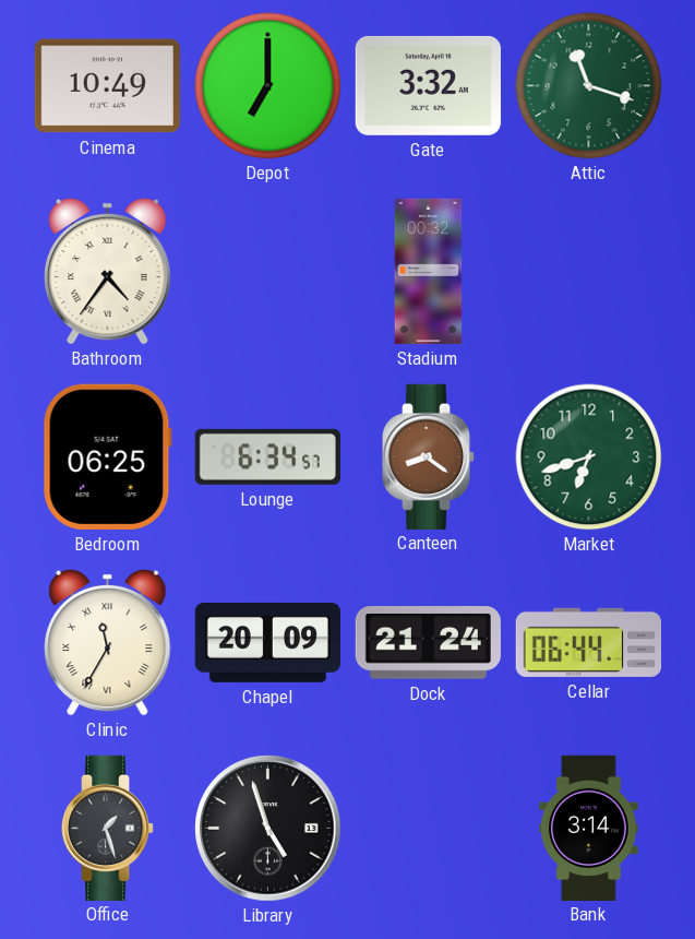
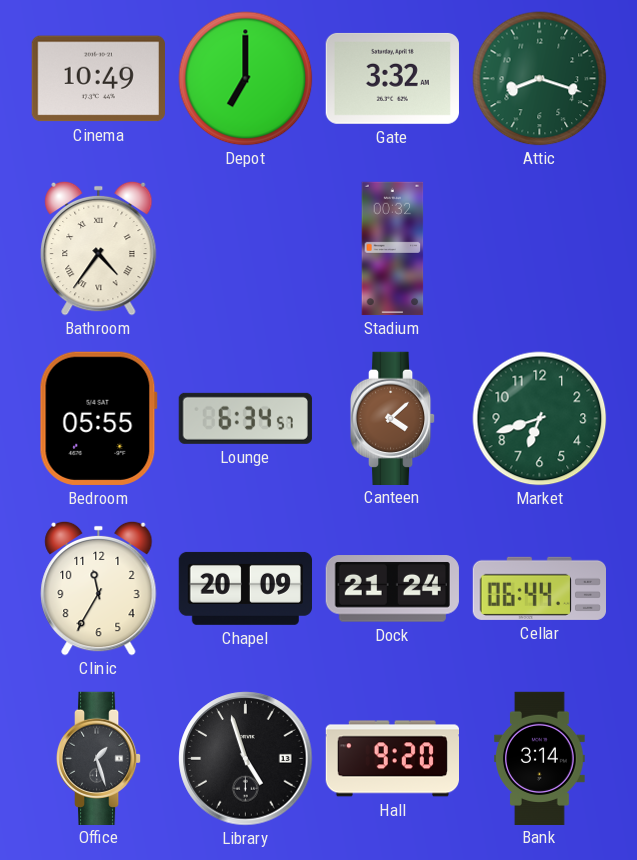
Attic: 11:18 -> 8:18
Bedroom: 06:25 -> 05:55
Canteen: 8:21 -> 4:08
Clinic numerals: Roman -> Arabic
Hall: none -> 9:20
